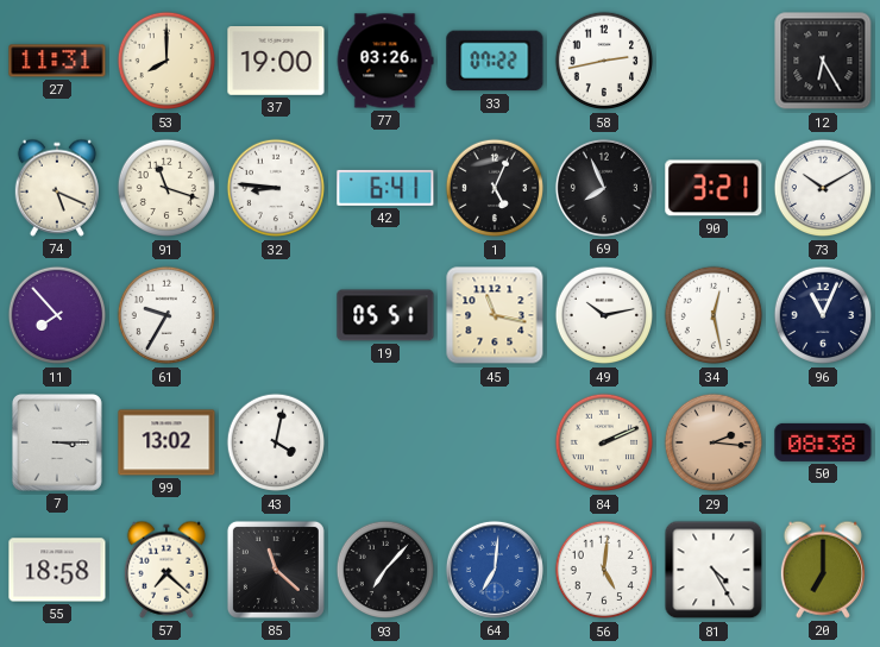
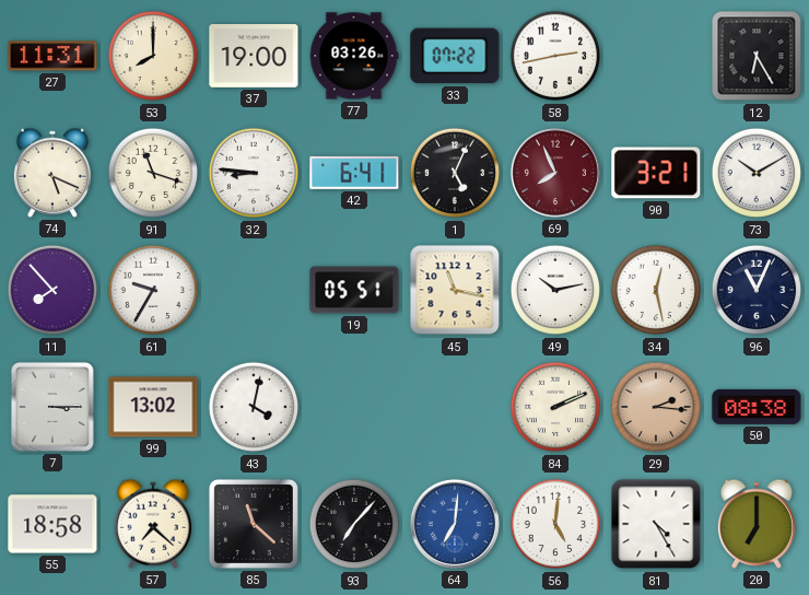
69 dial: black -> burgundy
